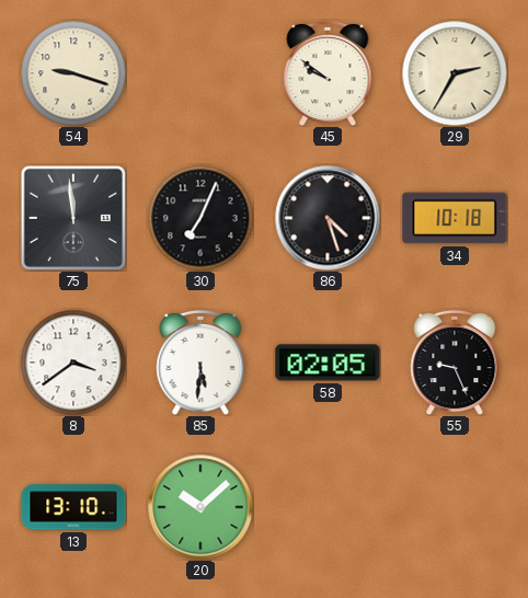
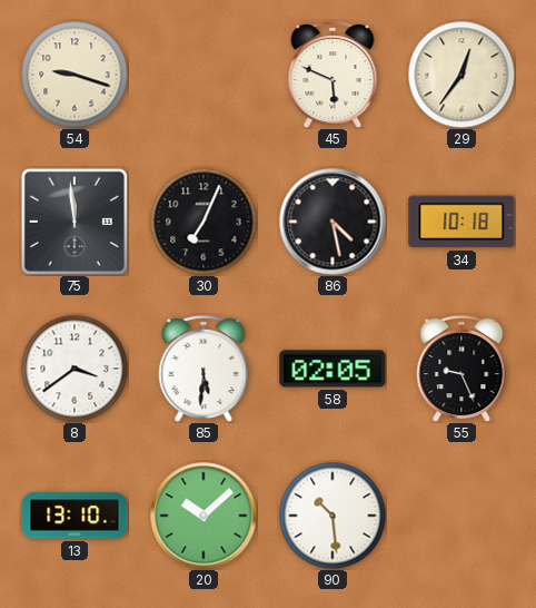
45: 9:51 -> 5:49
29: 2:35 -> 12:36
86: 4:27 -> 4:28
90: none -> 10:29
